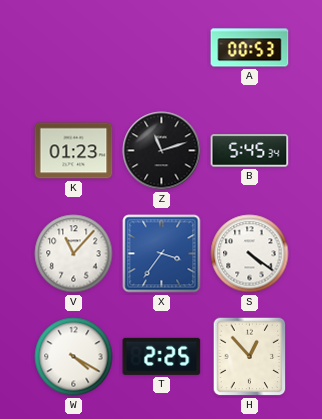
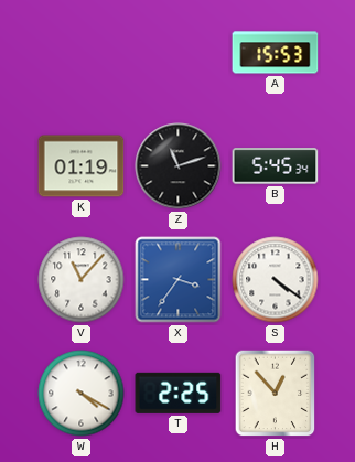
A: 00:53 -> 15:53
K: 01:23 -> 01:19
